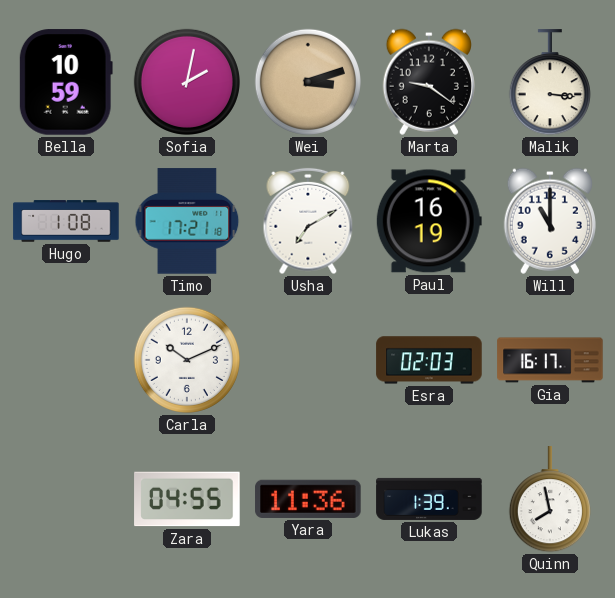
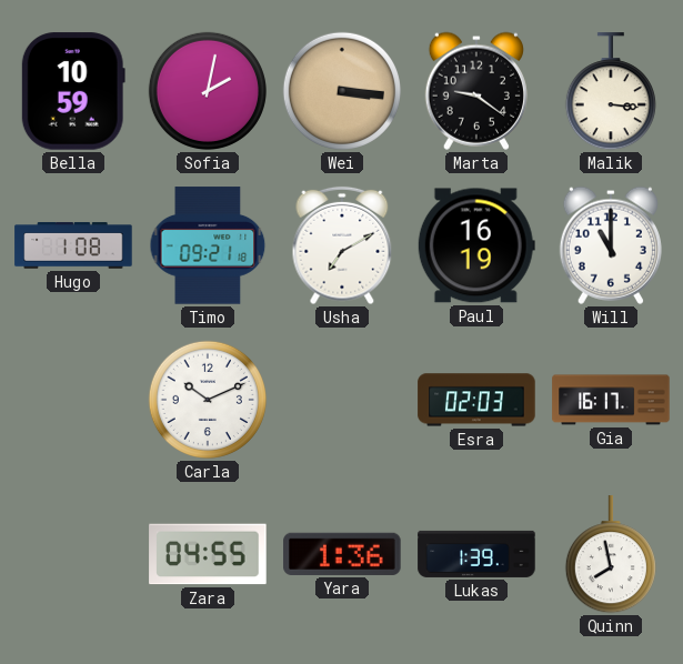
Wei: 3:12 -> 3:16
Timo: 17:21 -> 09:21
Yara: 11:36 -> 1:36
